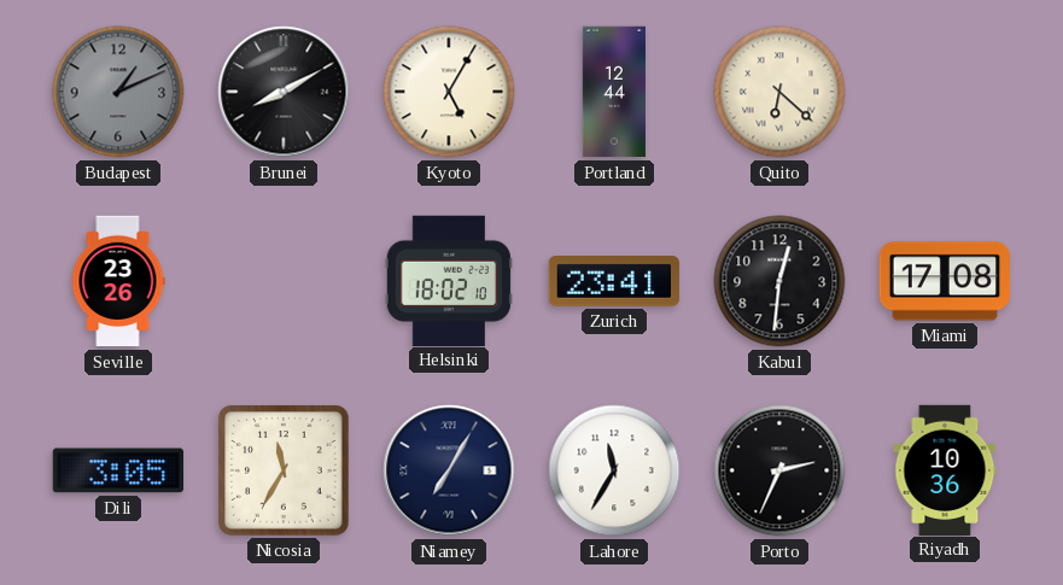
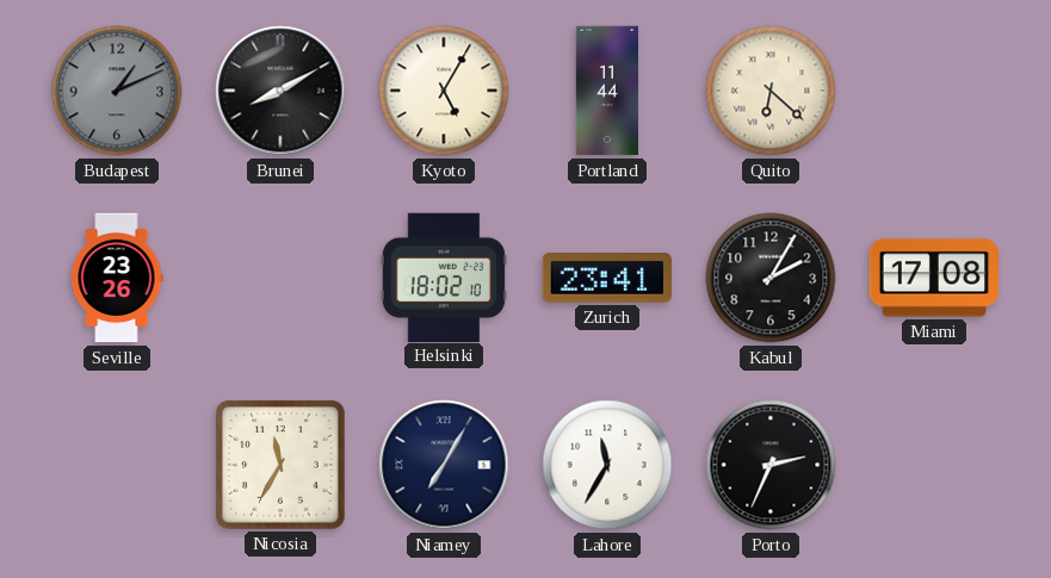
Portland: 12:44 -> 11:44
Kabul: 12:31 -> 2:05
Dili: 3:05 -> none
Riyadh: 10:36 -> none
